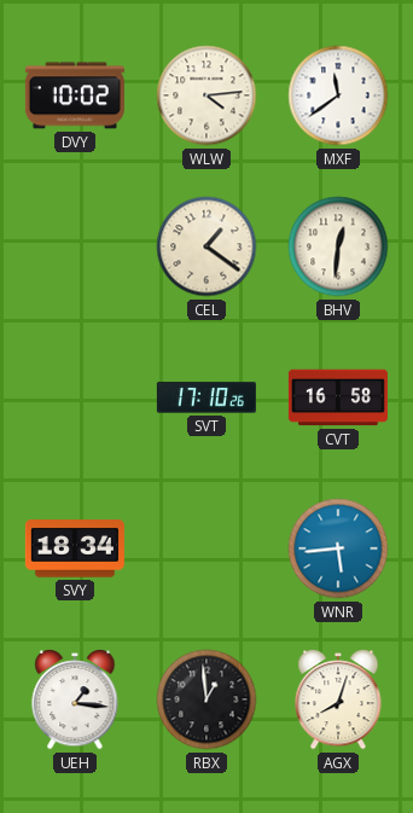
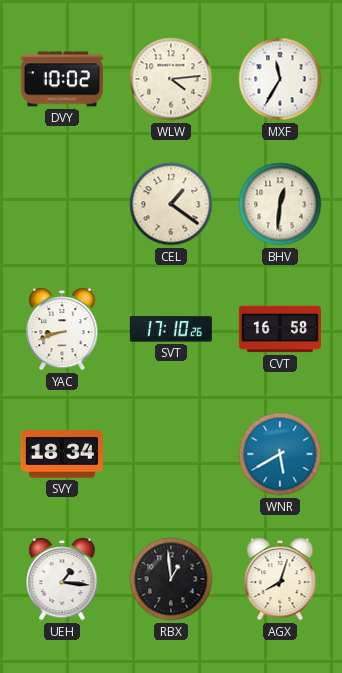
MXF: 11:39 -> 11:35
YAC: none -> 8:42
WNR: 5:44 -> 5:40
